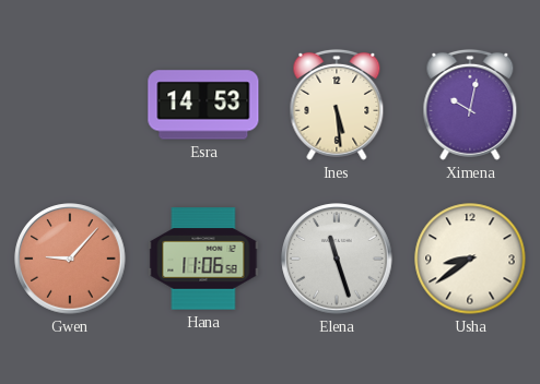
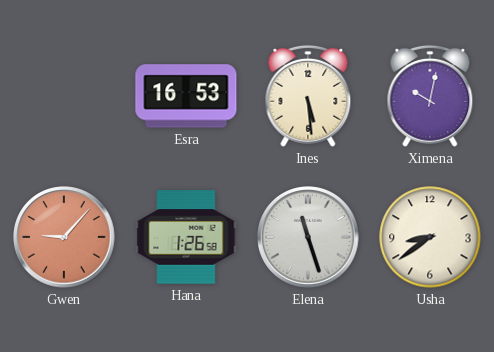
Esra: 14:53 -> 16:53
Hana: 11:06 -> 1:26
